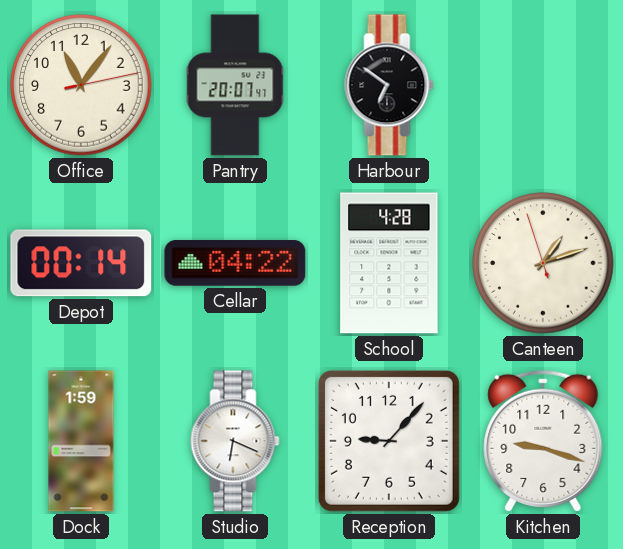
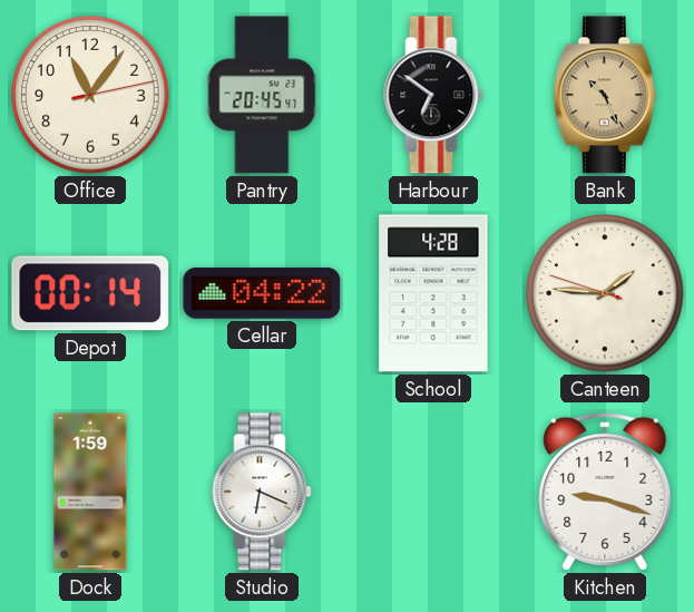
Pantry: 20:07 -> 20:45
Bank: none -> 10:26
Canteen: 1:11 -> 1:45
Reception: 9:07 -> none
